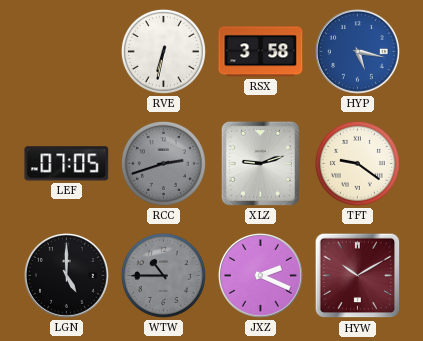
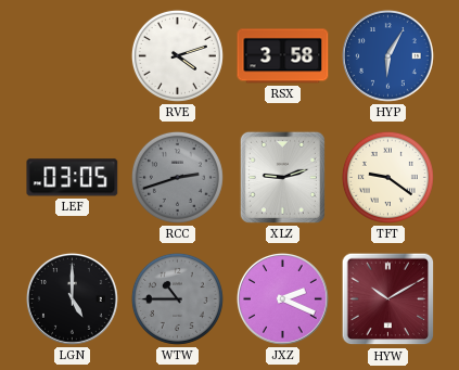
RVE: 6:32 -> 4:12
HYP: 5:17 -> 6:05
LEF: 07:05 -> 03:05
